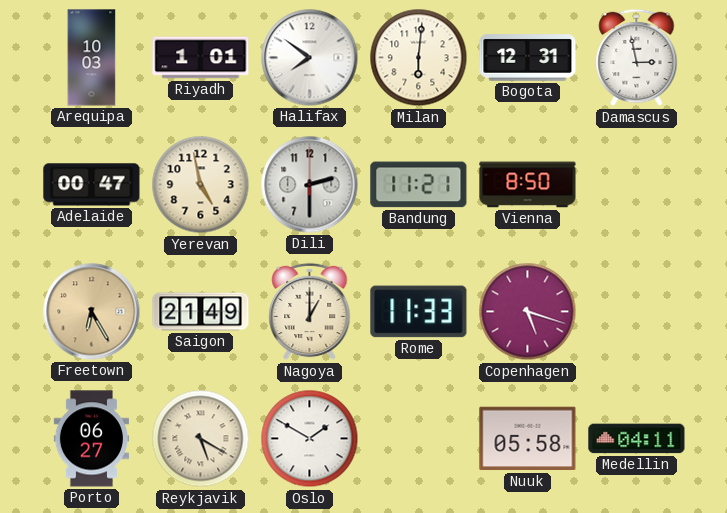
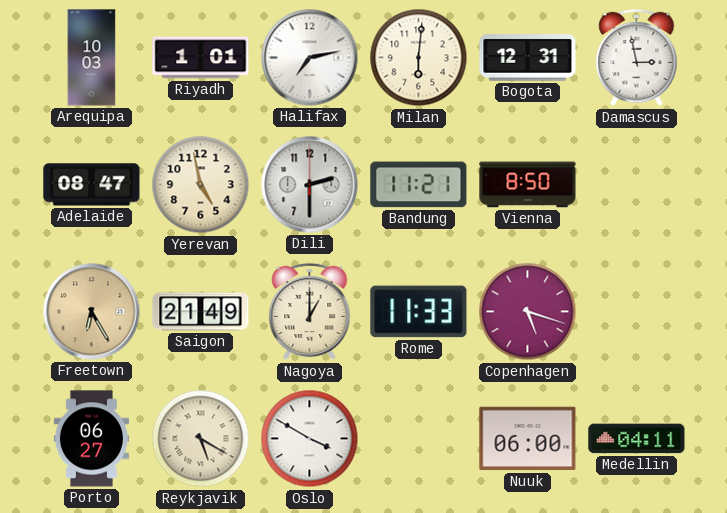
Halifax: 7:51 -> 7:13
Adelaide: 00:47 -> 08:47
Oslo: 1:50 -> 3:50
Nuuk: 05:58 -> 06:00
